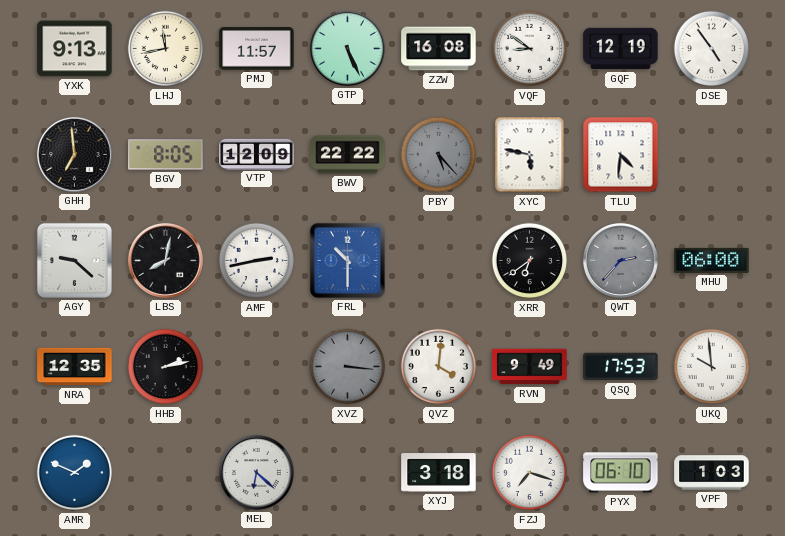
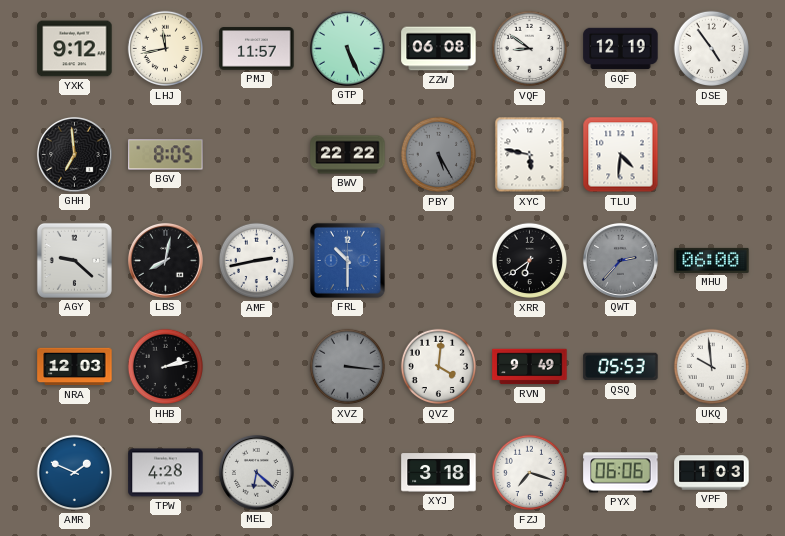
YXK: 9:13 -> 9:12
ZZW: 16:08 -> 06:08
VTP: 12:09 -> none
PBY: 5:23 -> 5:25
NRA: 12:35 -> 12:03
QSQ: 17:53 -> 05:53
TPW: none -> 4:28
PYX: 06:10 -> 06:06
